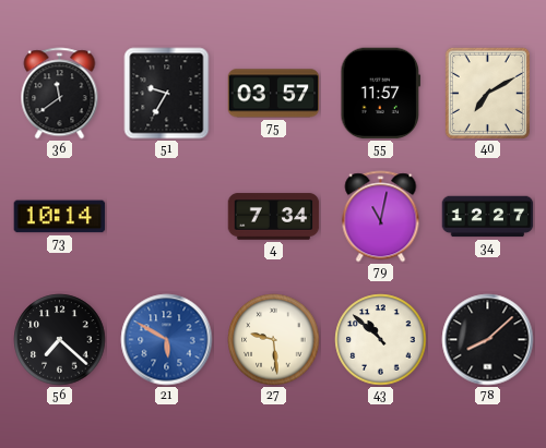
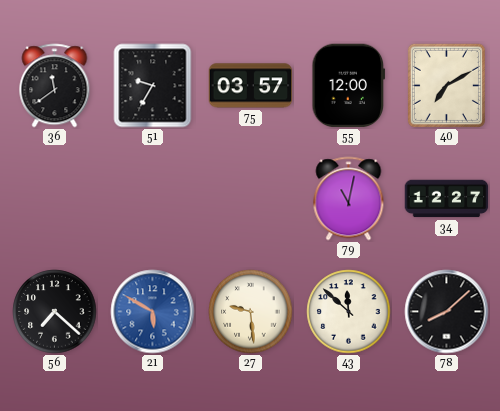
55: 11:57 -> 12:00
73: 10:14 -> none
4: 7:34 -> none
43: 10:52 -> 11:52
